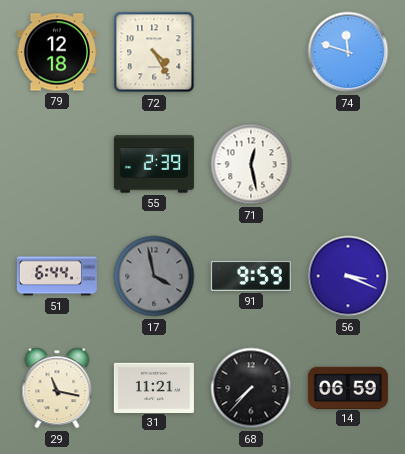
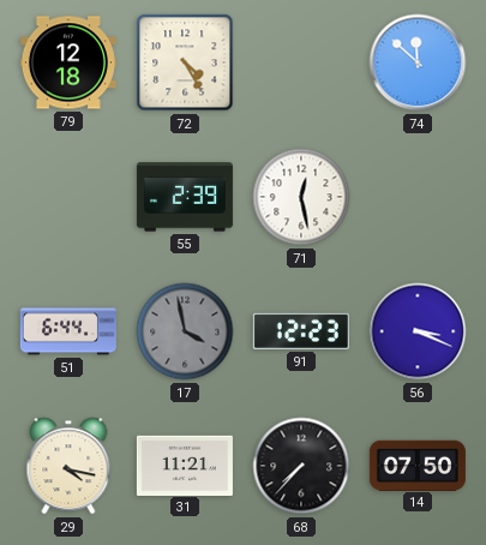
74: 11:48 -> 11:52
91: 9:59 -> 12:23
29: 11:17 -> 4:17
14: 06:59 -> 07:50
